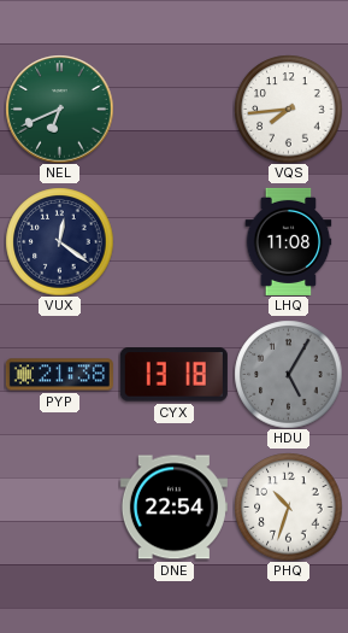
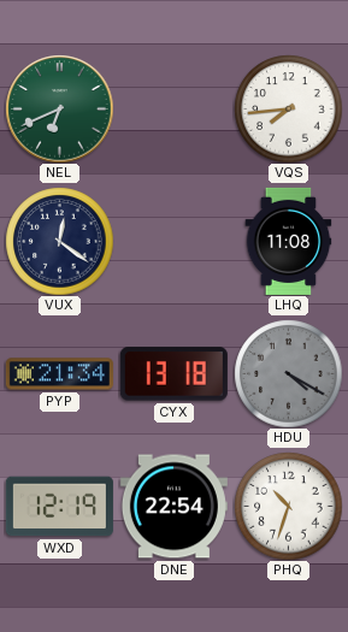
PYP: 21:38 -> 21:34
HDU: 5:05 -> 4:20
WXD: none -> 12:19
